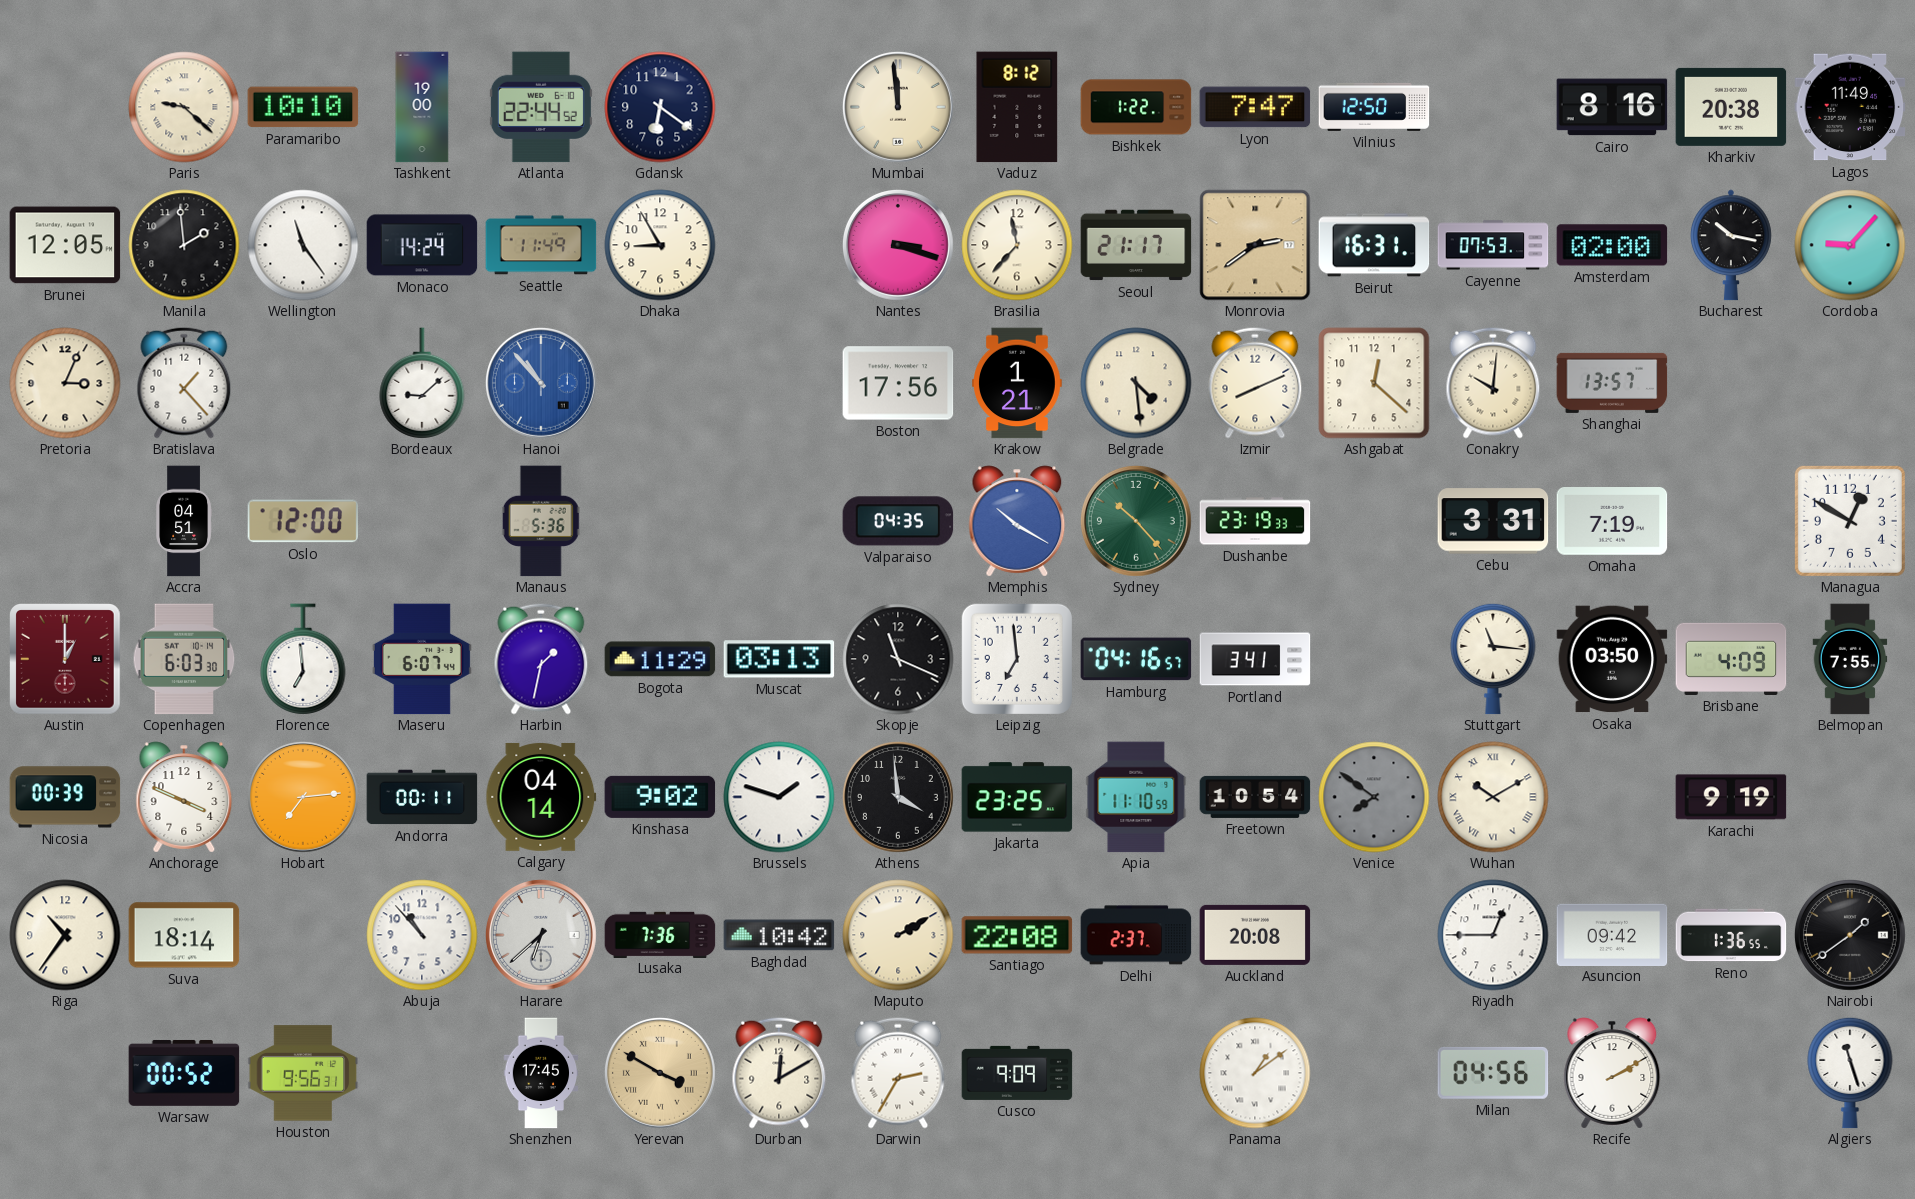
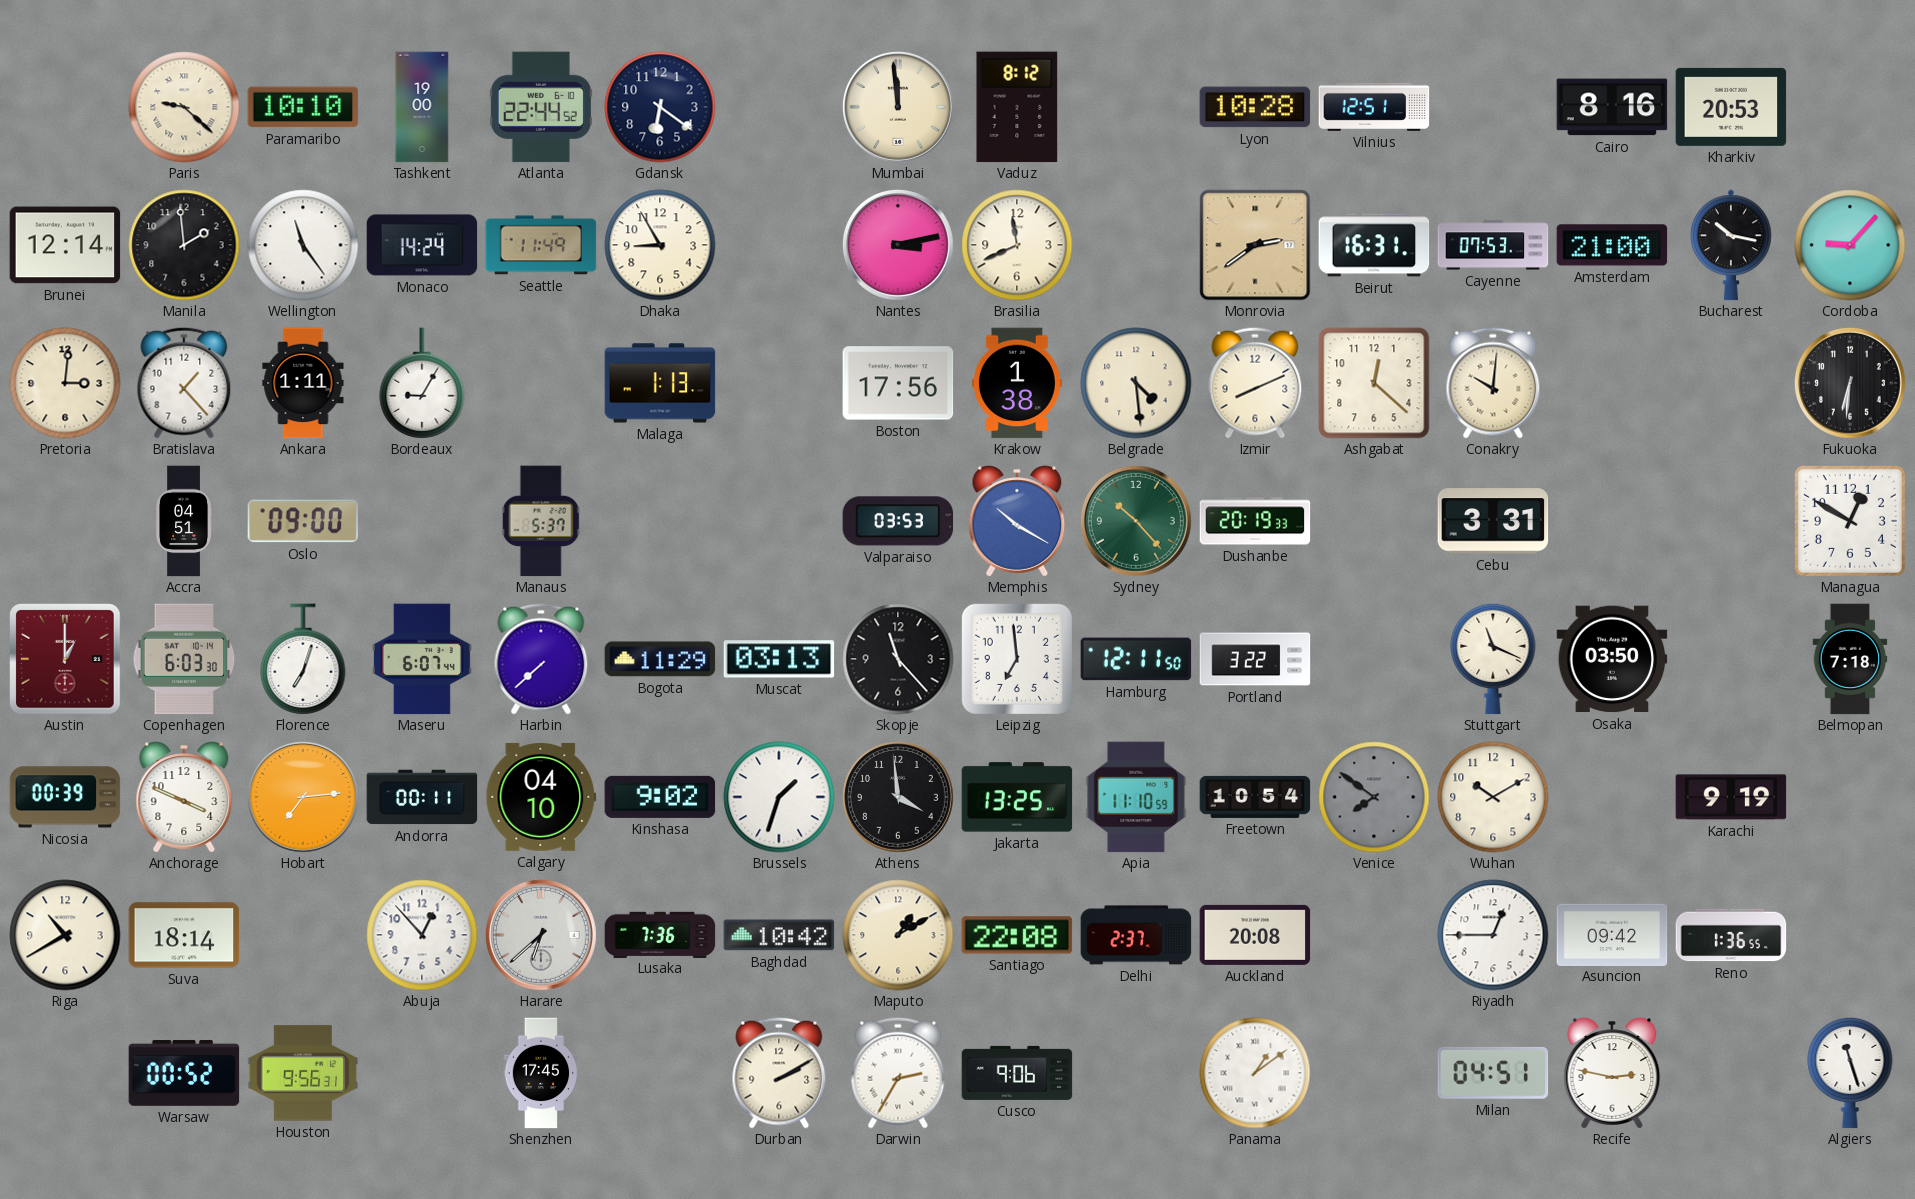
Bishkek: 1:22 -> none
Lyon: 7:47 -> 10:28
Vilnius: 12:50 -> 12:51
Kharkiv: 20:38 -> 20:53
Lagos: 11:49 -> none
Brunei: 12:05 -> 12:14
Nantes: 3:18 -> 3:13
Brasilia: 11:37 -> 11:41
Seoul: 21:17 -> none
Amsterdam: 02:00 -> 21:00
Pretoria: 3:04 -> 3:01
Ankara: none -> 1:11
Bordeaux: 9:08 -> 9:05
Hanoi: 10:53 -> none
Malaga: none -> 1:13
Krakow: 1:21 -> 1:38
Shanghai: 13:57 -> none
Fukuoka: none -> 6:31
Oslo: 12:00 -> 09:00
Manaus: 5:36 -> 5:37
Valparaiso: 04:35 -> 03:53
Dushanbe: 23:19 -> 20:19
Omaha: 7:19 -> none
Florence: 6:59 -> 7:03
Harbin: 1:32 -> 7:38
Skopje: 11:19 -> 11:23
Hamburg: 04:16 -> 12:11
Portland: 3:41 -> 3:22
Stuttgart: 11:16 -> 11:19
Brisbane: 4:09 -> none
Belmopan: 7:55 -> 7:18
Calgary: 04:14 -> 04:10
Brussels: 1:48 -> 1:33
Jakarta: 23:25 -> 13:25
Wuhan numerals: Roman -> Arabic
Riga: 10:36 -> 10:40
Abuja: 10:53 -> 12:53
Maputo: 2:10 -> 1:10
Nairobi: 1:39 -> none
Yerevan: 3:50 -> none
Durban: 12:10 -> 2:10
Cusco: 9:09 -> 9:06
Milan: 04:56 -> 04:51
Recife: 2:10 -> 2:47
